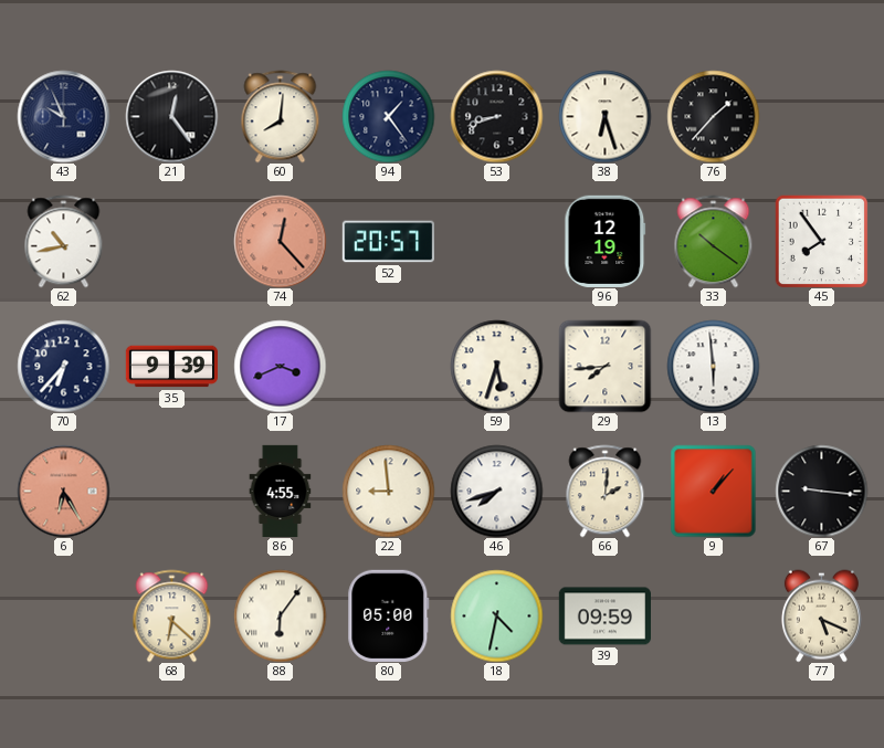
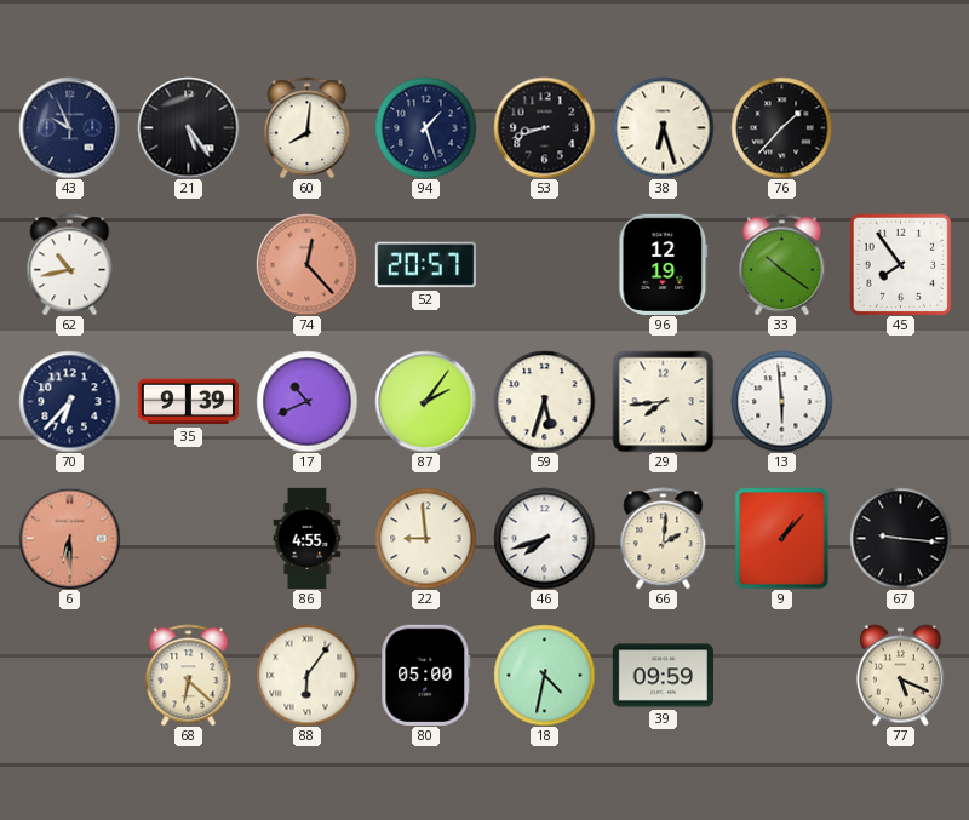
21: 12:24 -> 5:24
94: 1:24 -> 1:27
17: 3:41 -> 10:41
87: none -> 2:06
6: 6:25 -> 6:30
